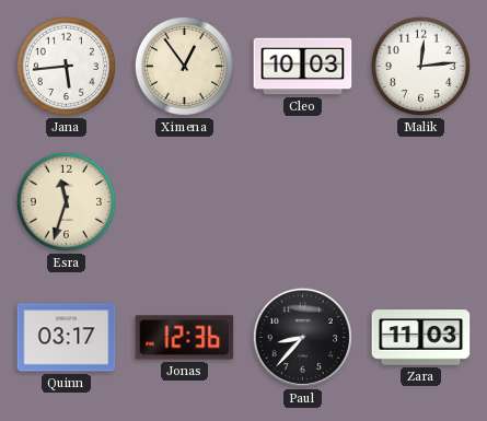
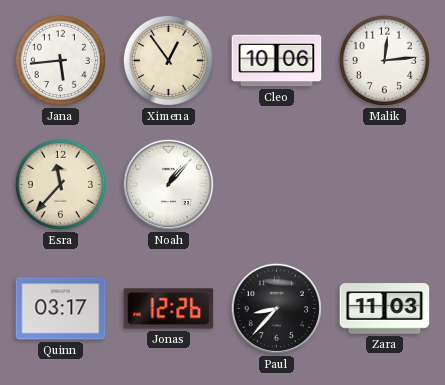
Cleo: 10:03 -> 10:06
Esra: 11:33 -> 11:37
Noah: none -> 1:07
Jonas: 12:36 -> 12:26
